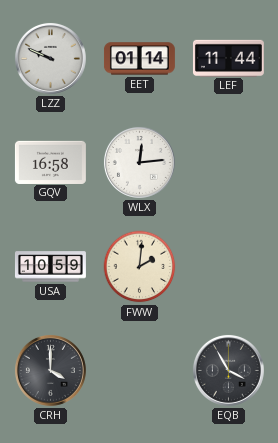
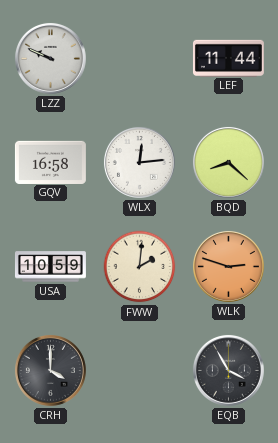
EET: 01:14 -> none
BQD: none -> 8:22
WLK: none -> 2:48
